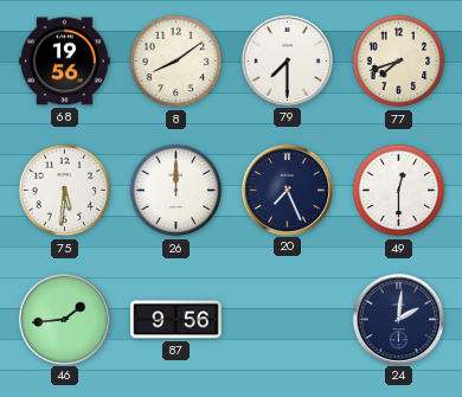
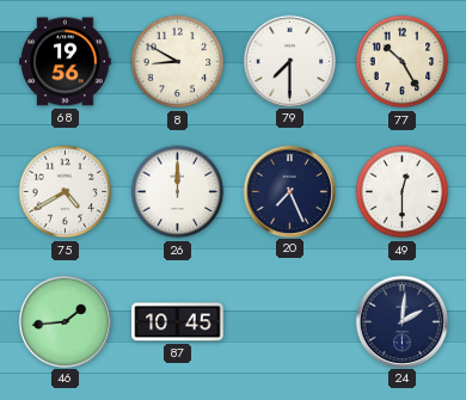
8: 8:09 -> 8:50
77: 7:42 -> 10:25
75: 5:31 -> 4:40
87: 9:56 -> 10:45
